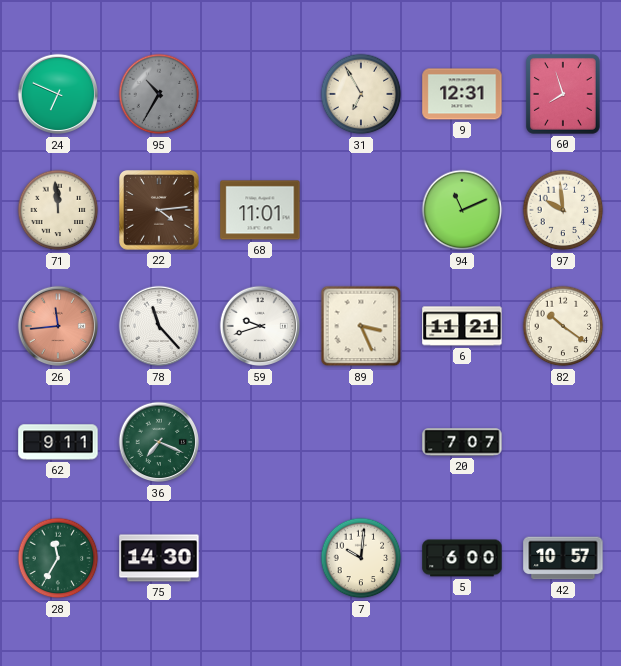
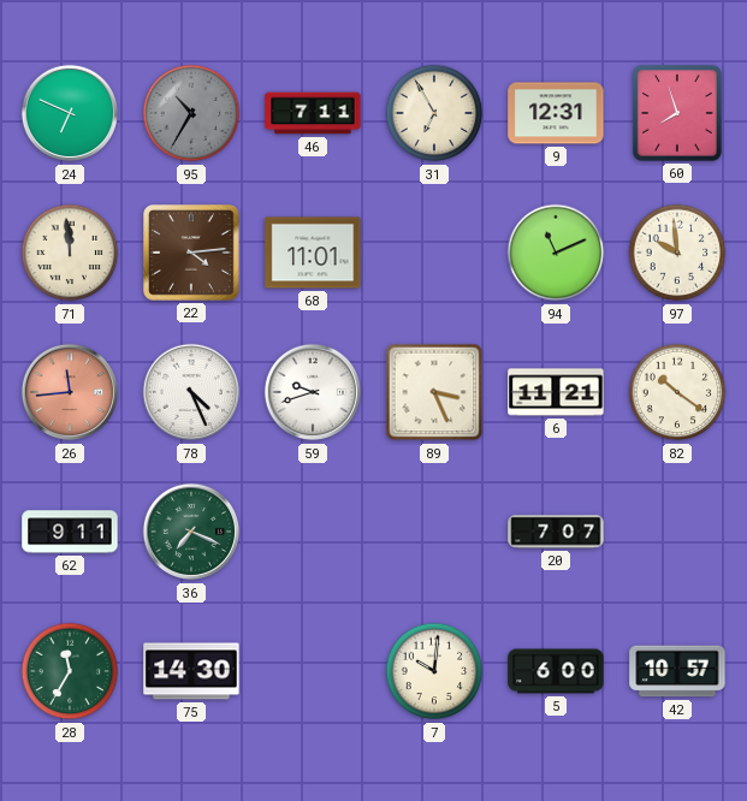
46: none -> 7:11
78: 11:23 -> 4:26
